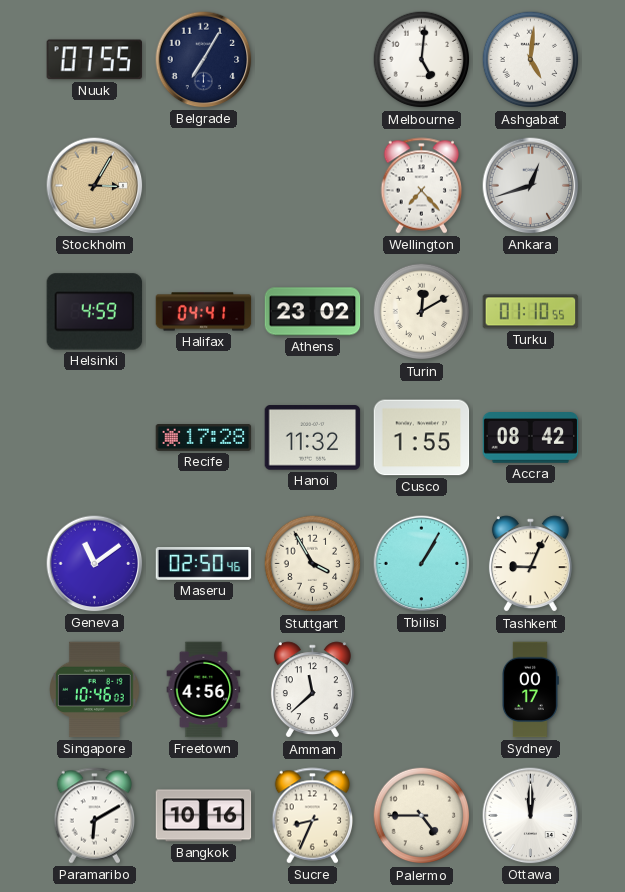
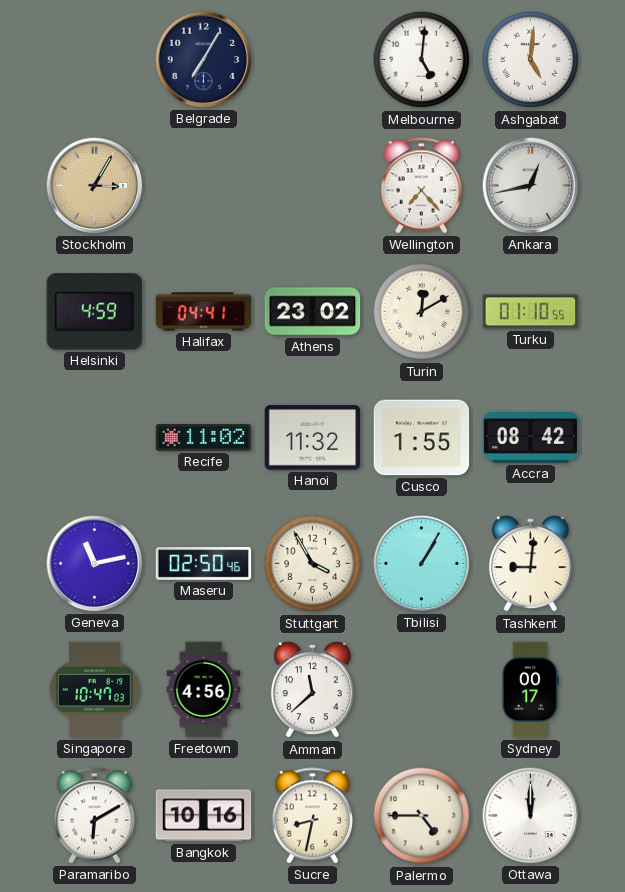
Nuuk: 07:55 -> none
Ankara: 12:42 -> 12:43
Recife: 17:28 -> 11:02
Geneva: 11:09 -> 11:13
Tashkent: 9:04 -> 9:01
Singapore: 10:46 -> 10:47
Sucre: 8:34 -> 8:32
